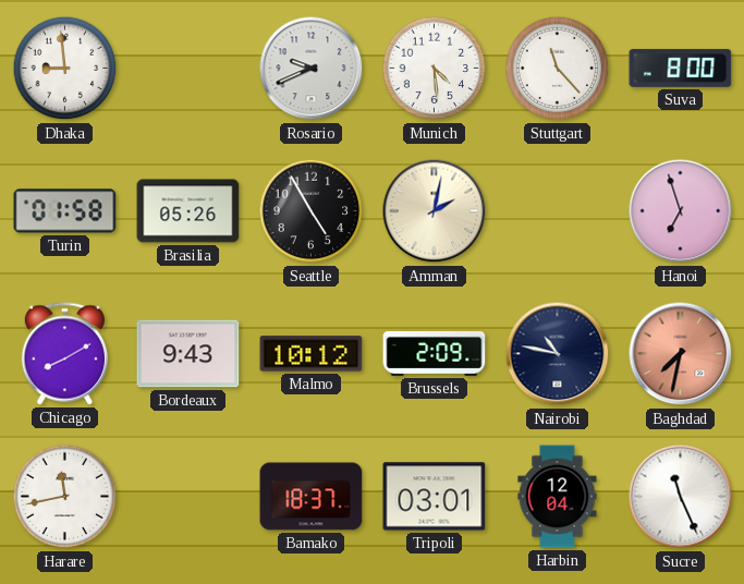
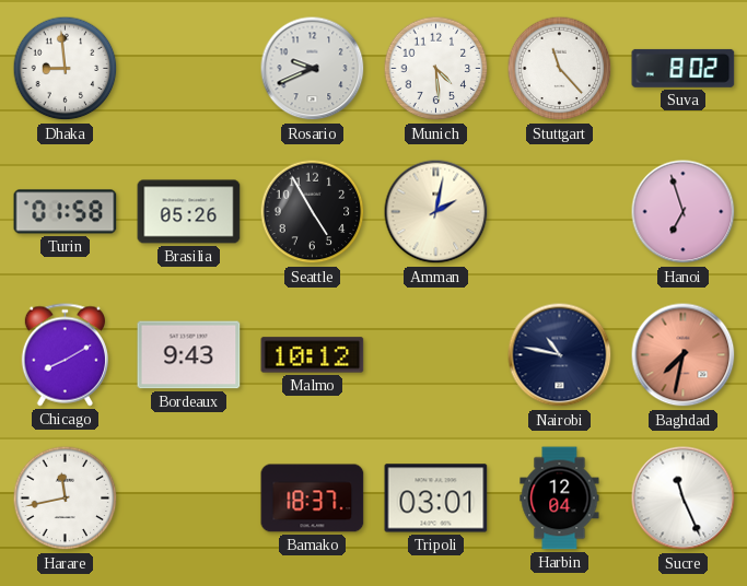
Suva: 8:00 -> 8:02
Brussels: 2:09 -> none
